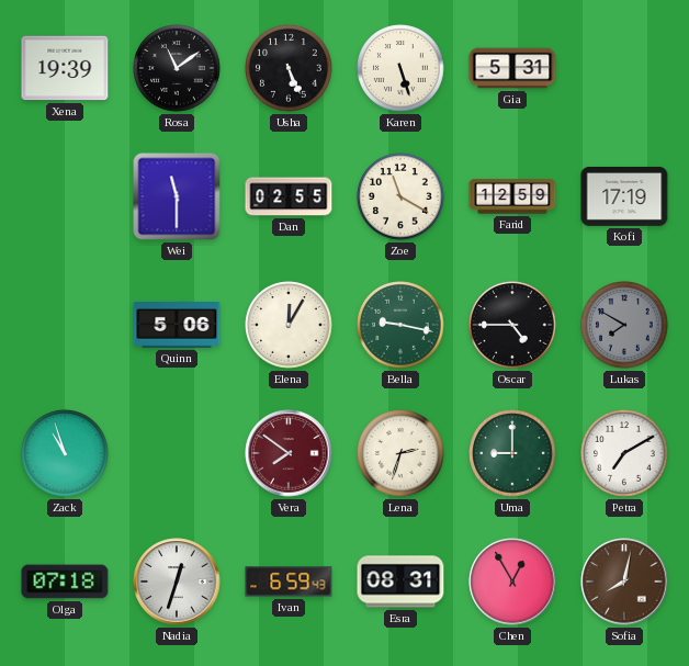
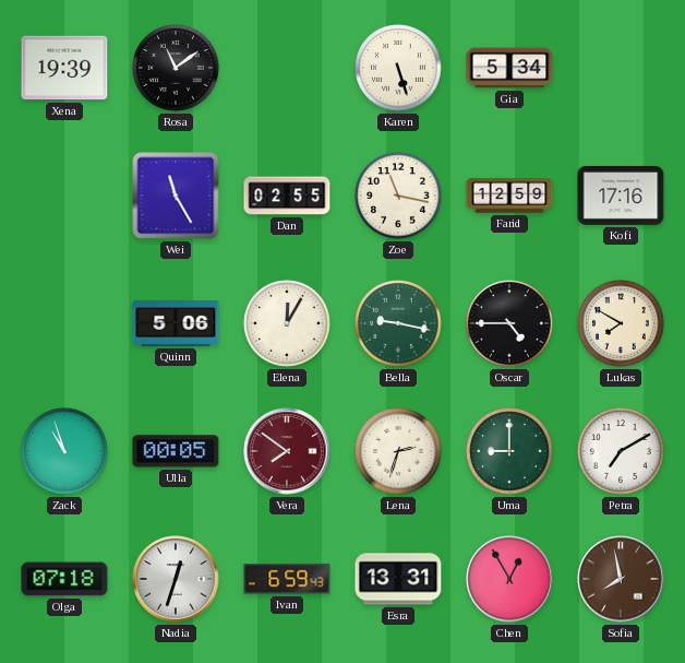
Usha: 5:26 -> none
Gia: 5:31 -> 5:34
Wei: 11:30 -> 11:25
Zoe: 11:20 -> 11:17
Kofi: 17:19 -> 17:16
Lukas dial: grey -> cream
Ulla: none -> 00:05
Esra: 08:31 -> 13:31
Sofia: 8:02 -> 7:58
